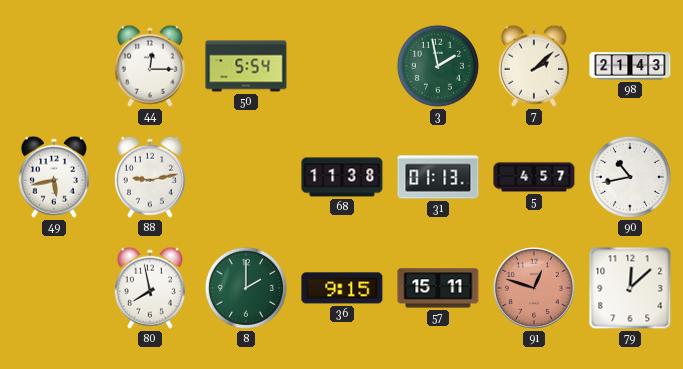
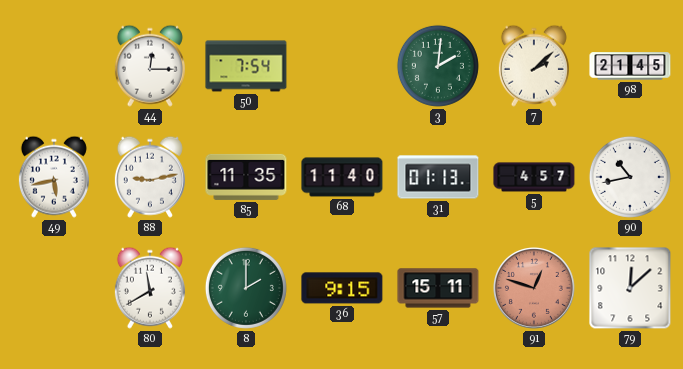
50: 5:54 -> 7:54
3: 1:58 -> 2:01
98: 21:43 -> 21:45
85: none -> 11:35
68: 11:38 -> 11:40
80: 7:58 -> 11:40
